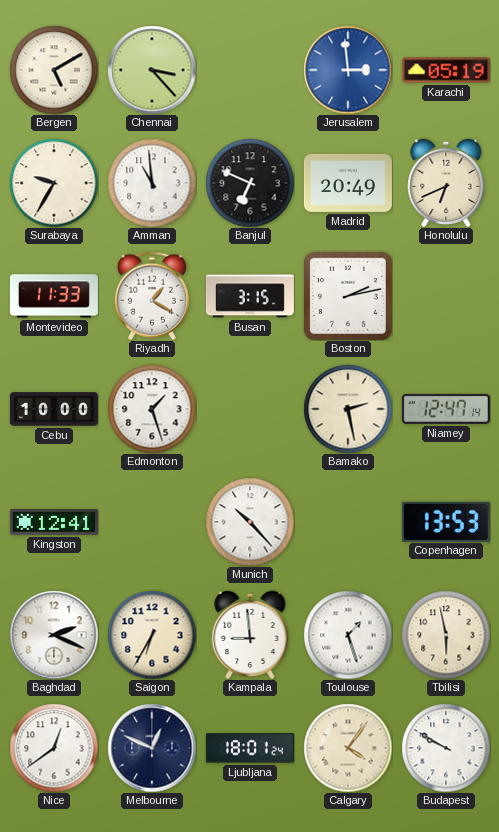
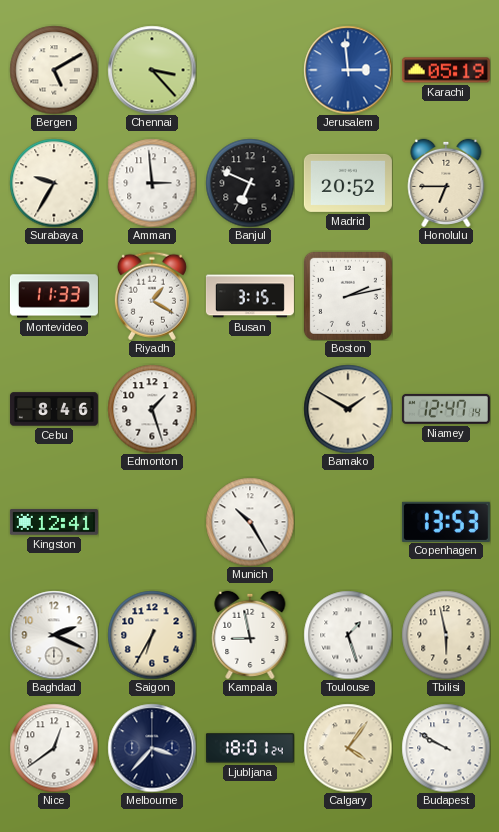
Amman: 10:59 -> 2:59
Madrid: 20:49 -> 20:52
Honolulu: 6:41 -> 6:45
Cebu: 10:00 -> 8:46
Bamako: 2:28 -> 1:50
Munich: 10:23 -> 10:25
Kampala: 8:59 -> 8:58
Melbourne: 12:49 -> 3:37
